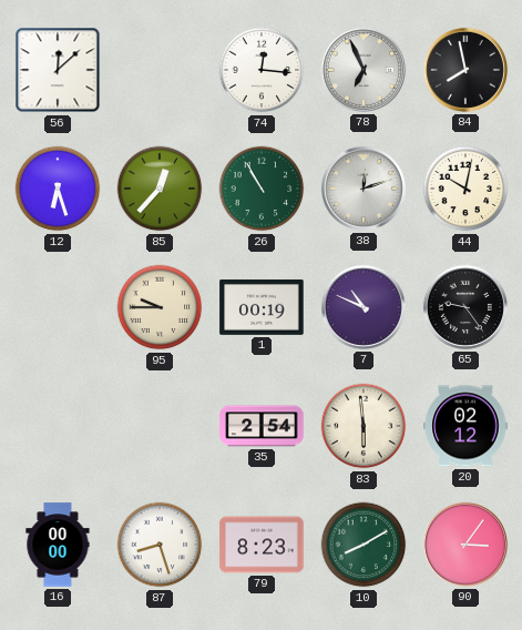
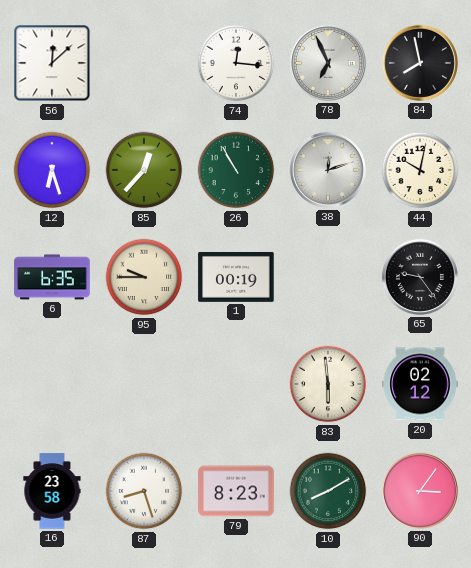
6: none -> 6:35
7: 10:49 -> none
35: 2:54 -> none
16: 00:00 -> 23:58
